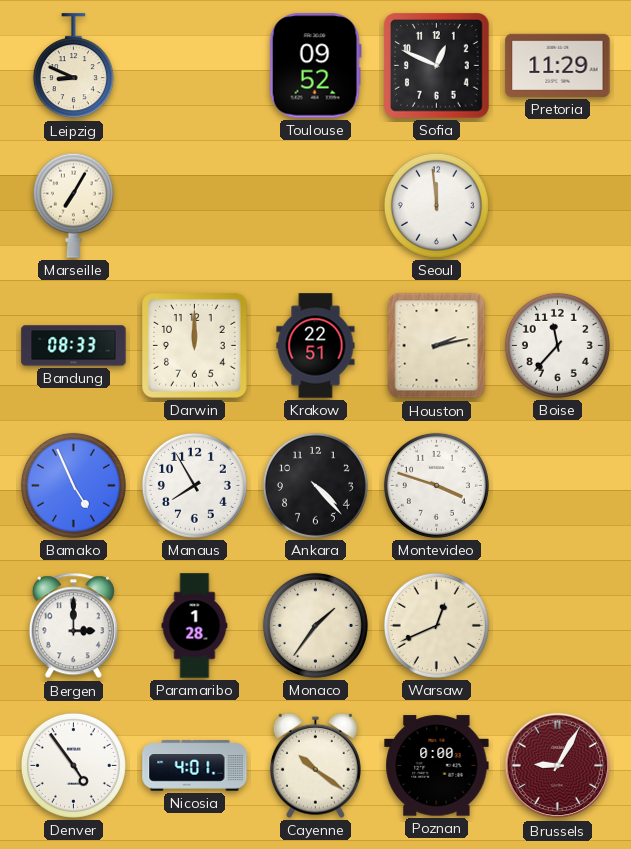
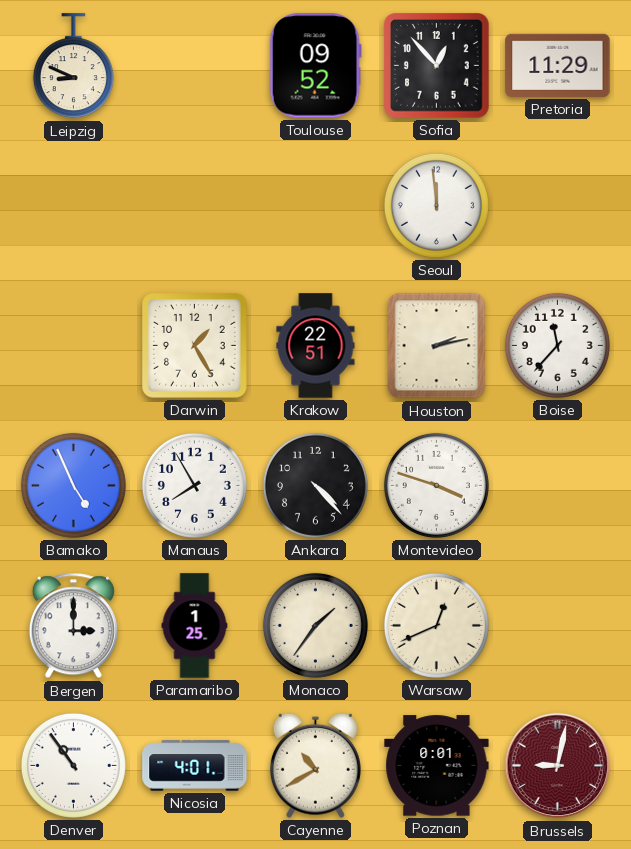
Sofia: 12:49 -> 12:53
Marseille: 7:05 -> none
Bandung: 08:33 -> none
Darwin: 12:00 -> 1:25
Paramaribo: 1:28 -> 1:25
Denver: 4:54 -> 10:54
Cayenne: 10:21 -> 10:40
Poznan: 0:00 -> 0:01
Brussels: 9:05 -> 9:02
